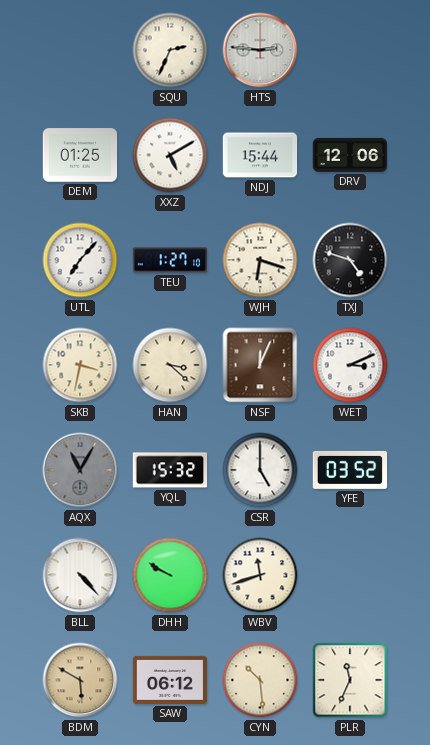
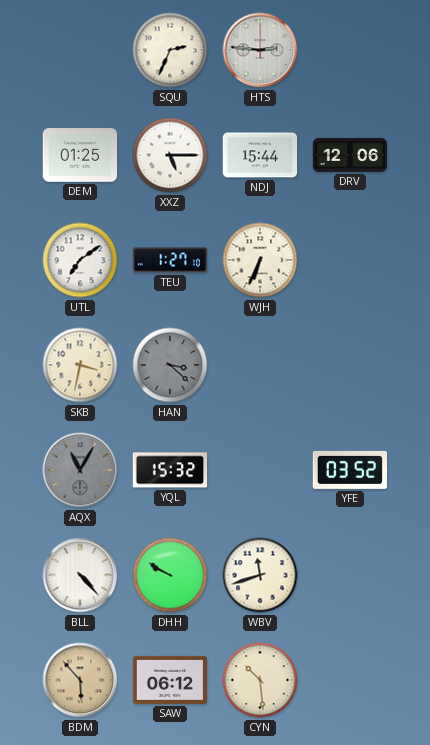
XXZ: 5:10 -> 5:15
UTL: 7:07 -> 7:09
WJH: 6:18 -> 6:34
TXJ: 4:48 -> none
HAN dial: cream -> grey
NSF: 12:04 -> none
WET: 3:11 -> none
CSR: 5:00 -> none
BDM: 5:50 -> 5:53
PLR: 11:34 -> none
